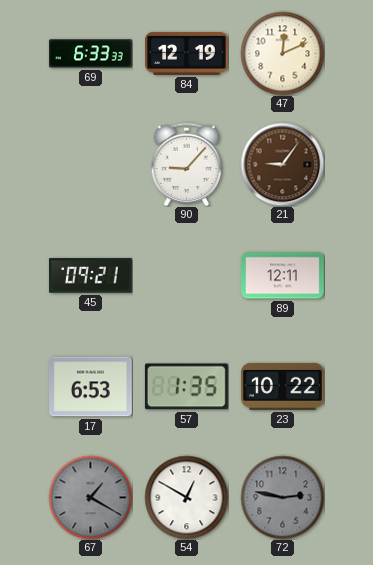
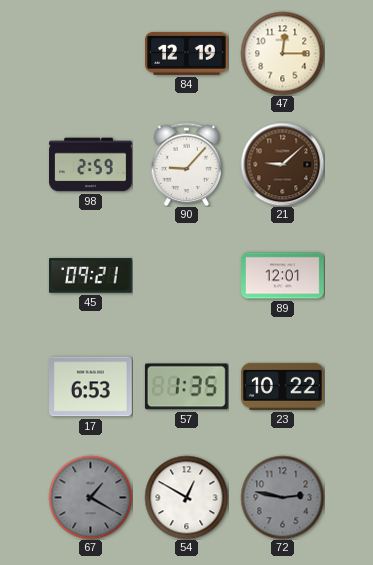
69: 6:33 -> none
47: 12:11 -> 12:15
98: none -> 2:59
21: 9:06 -> 9:08
89: 12:11 -> 12:01
